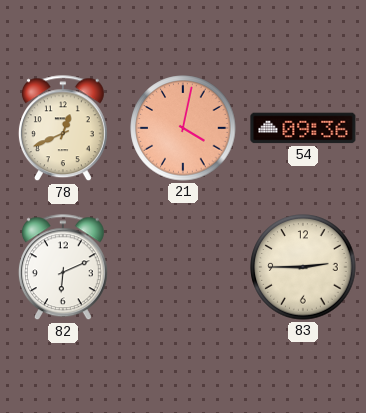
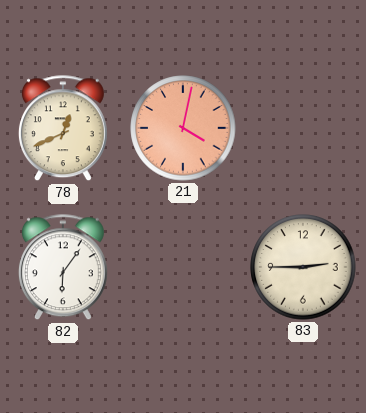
54: 09:36 -> none
82: 6:11 -> 6:06
